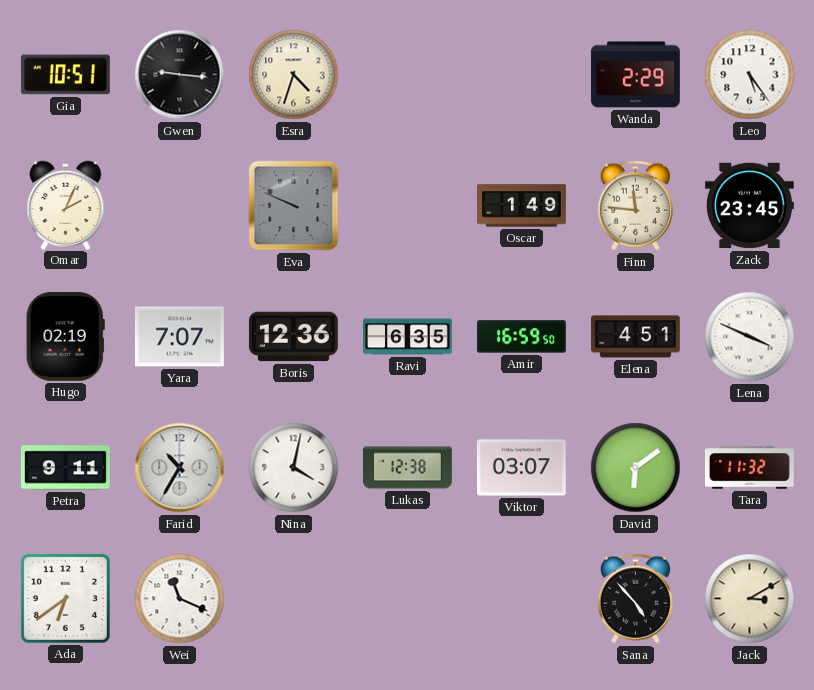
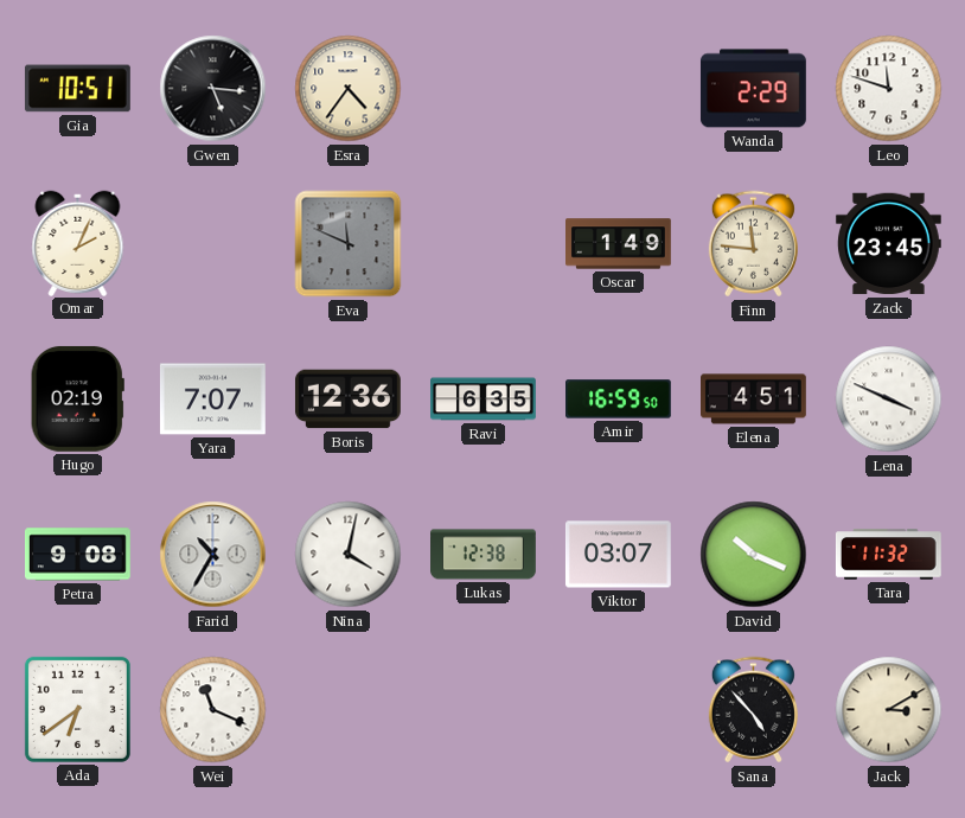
Gwen: 9:16 -> 5:16
Esra: 4:33 -> 4:36
Leo: 5:24 -> 11:48
Eva: 9:49 -> 11:49
Petra: 9:11 -> 9:08
David: 6:09 -> 10:19
